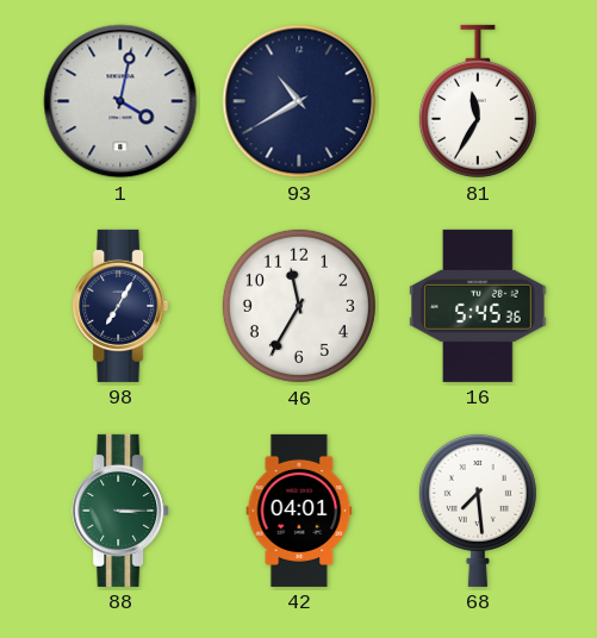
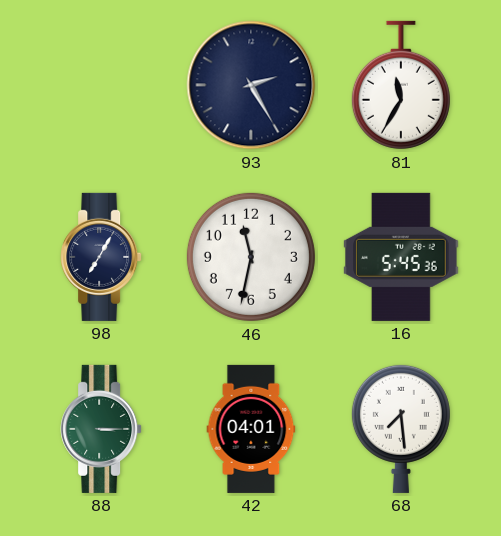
1: 4:02 -> none
93: 10:40 -> 2:25
46: 11:35 -> 11:32
